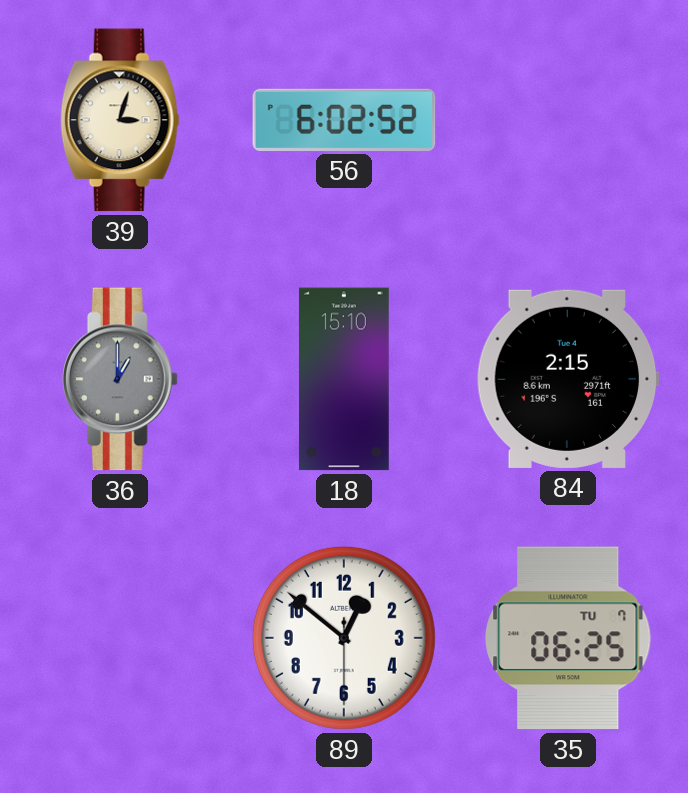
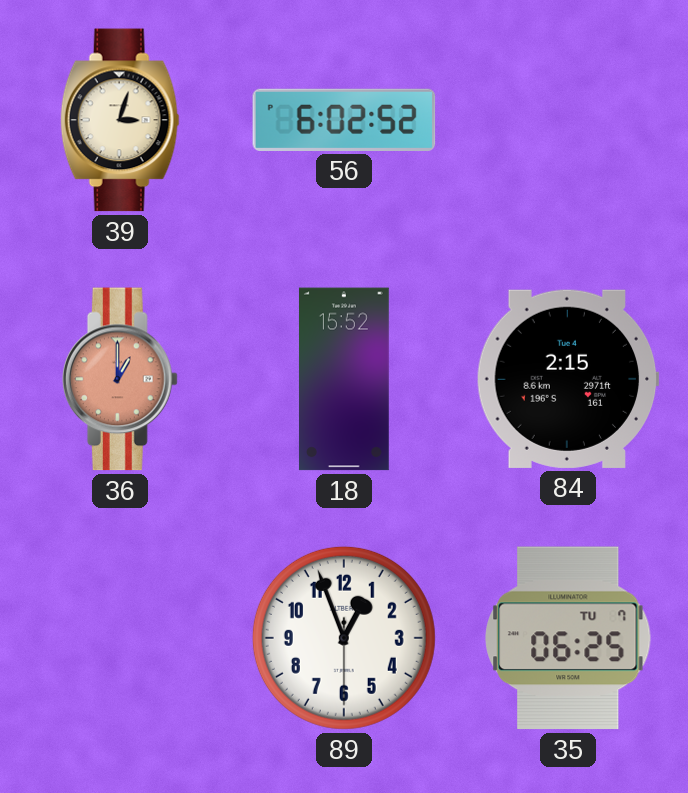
36 dial: grey -> salmon
18: 15:10 -> 15:52
89: 12:51 -> 12:56
